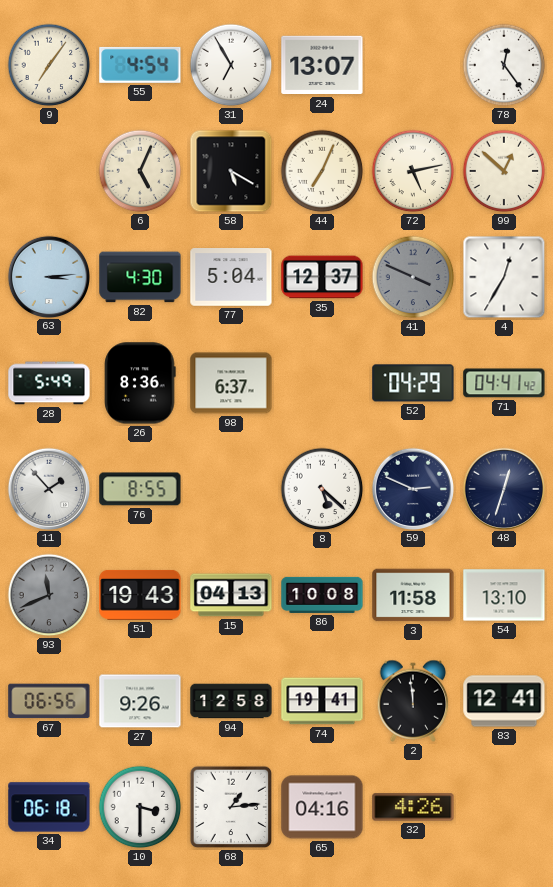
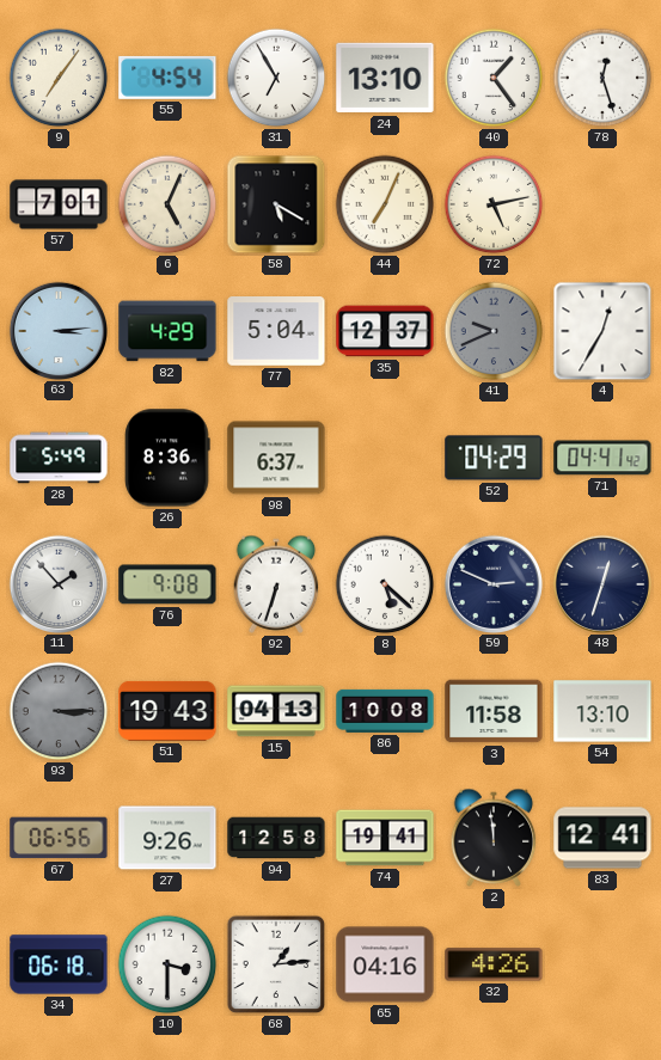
24: 13:07 -> 13:10
40: none -> 1:24
78: 12:24 -> 12:27
57: none -> 7:01
99: 12:52 -> none
82: 4:30 -> 4:29
41: 3:49 -> 9:41
76: 8:55 -> 9:08
92: none -> 6:33
93: 11:41 -> 3:15
